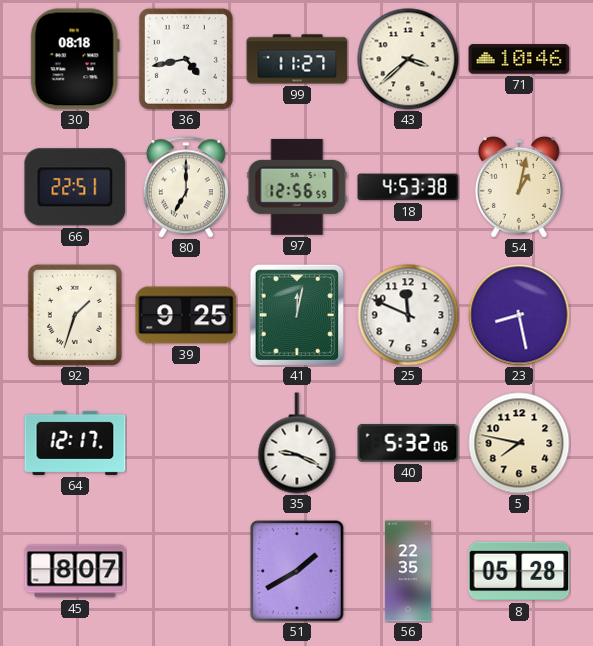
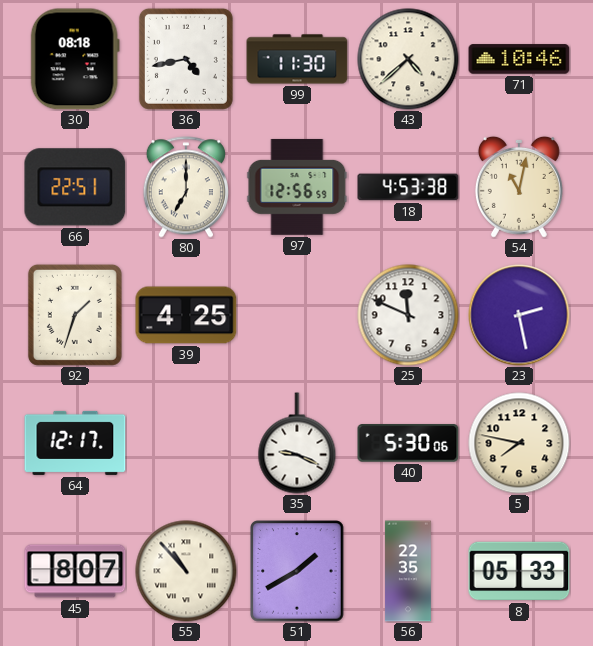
99: 11:27 -> 11:30
43: 3:38 -> 4:38
54: 1:02 -> 11:02
39: 9:25 -> 4:25
41: 12:02 -> none
23: 8:28 -> 2:28
40: 5:32 -> 5:30
55: none -> 10:53
8: 05:28 -> 05:33
